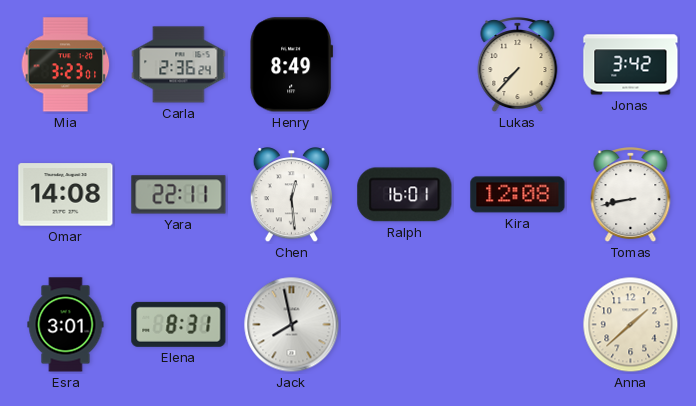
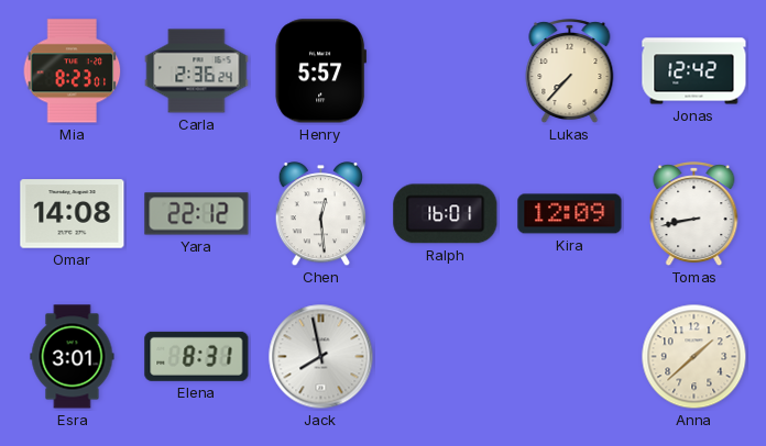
Mia: 3:23 -> 8:23
Henry: 8:49 -> 5:57
Jonas: 3:42 -> 12:42
Yara: 22:11 -> 22:12
Kira: 12:08 -> 12:09
